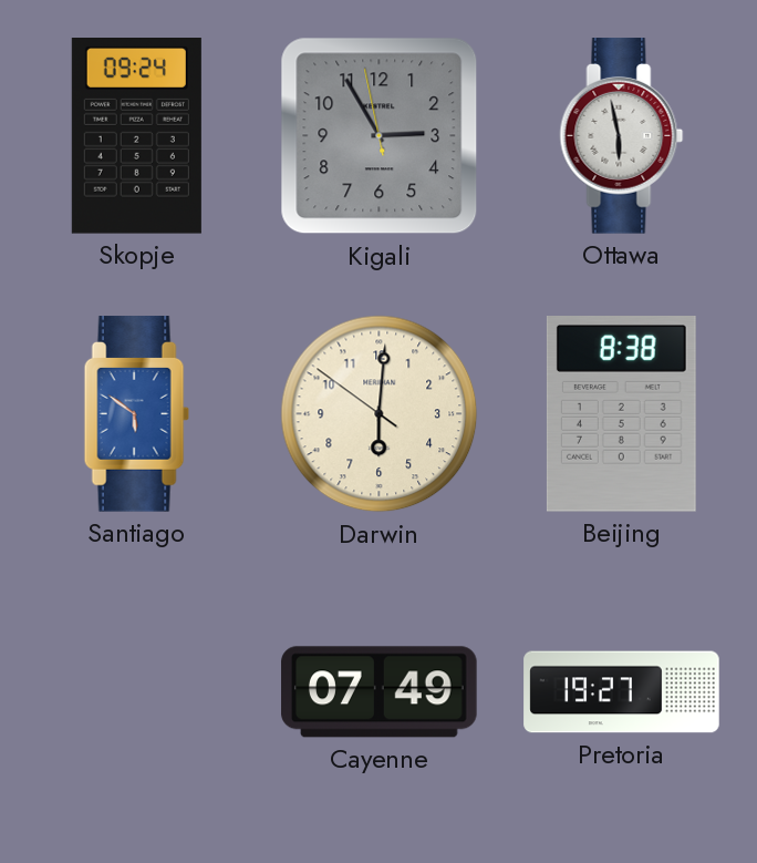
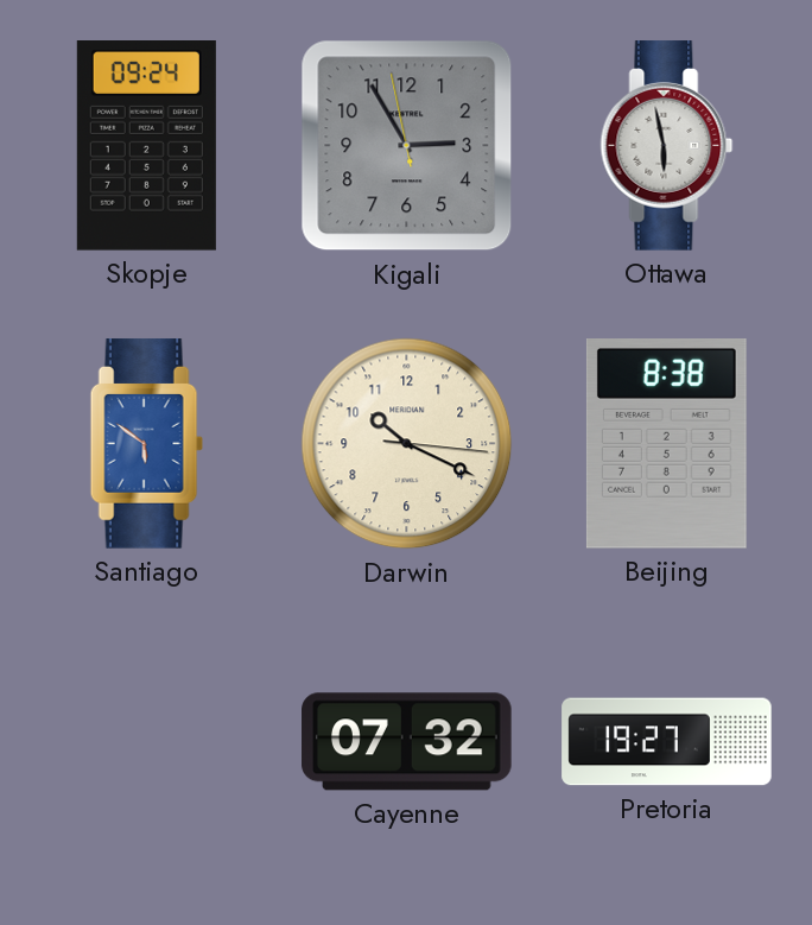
Darwin: 6:00 -> 10:19
Cayenne: 07:49 -> 07:32
